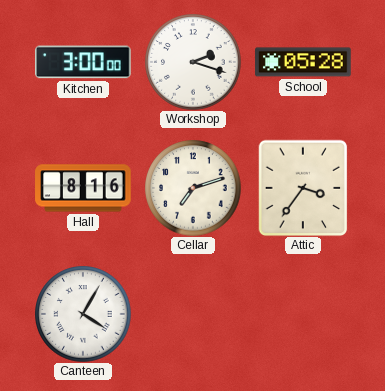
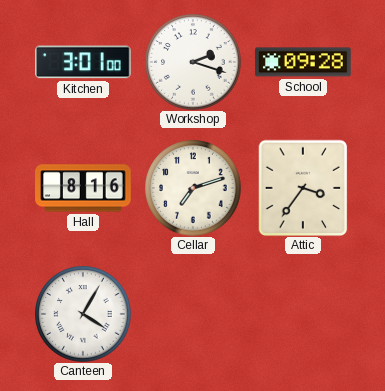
Kitchen: 3:00 -> 3:01
School: 05:28 -> 09:28
